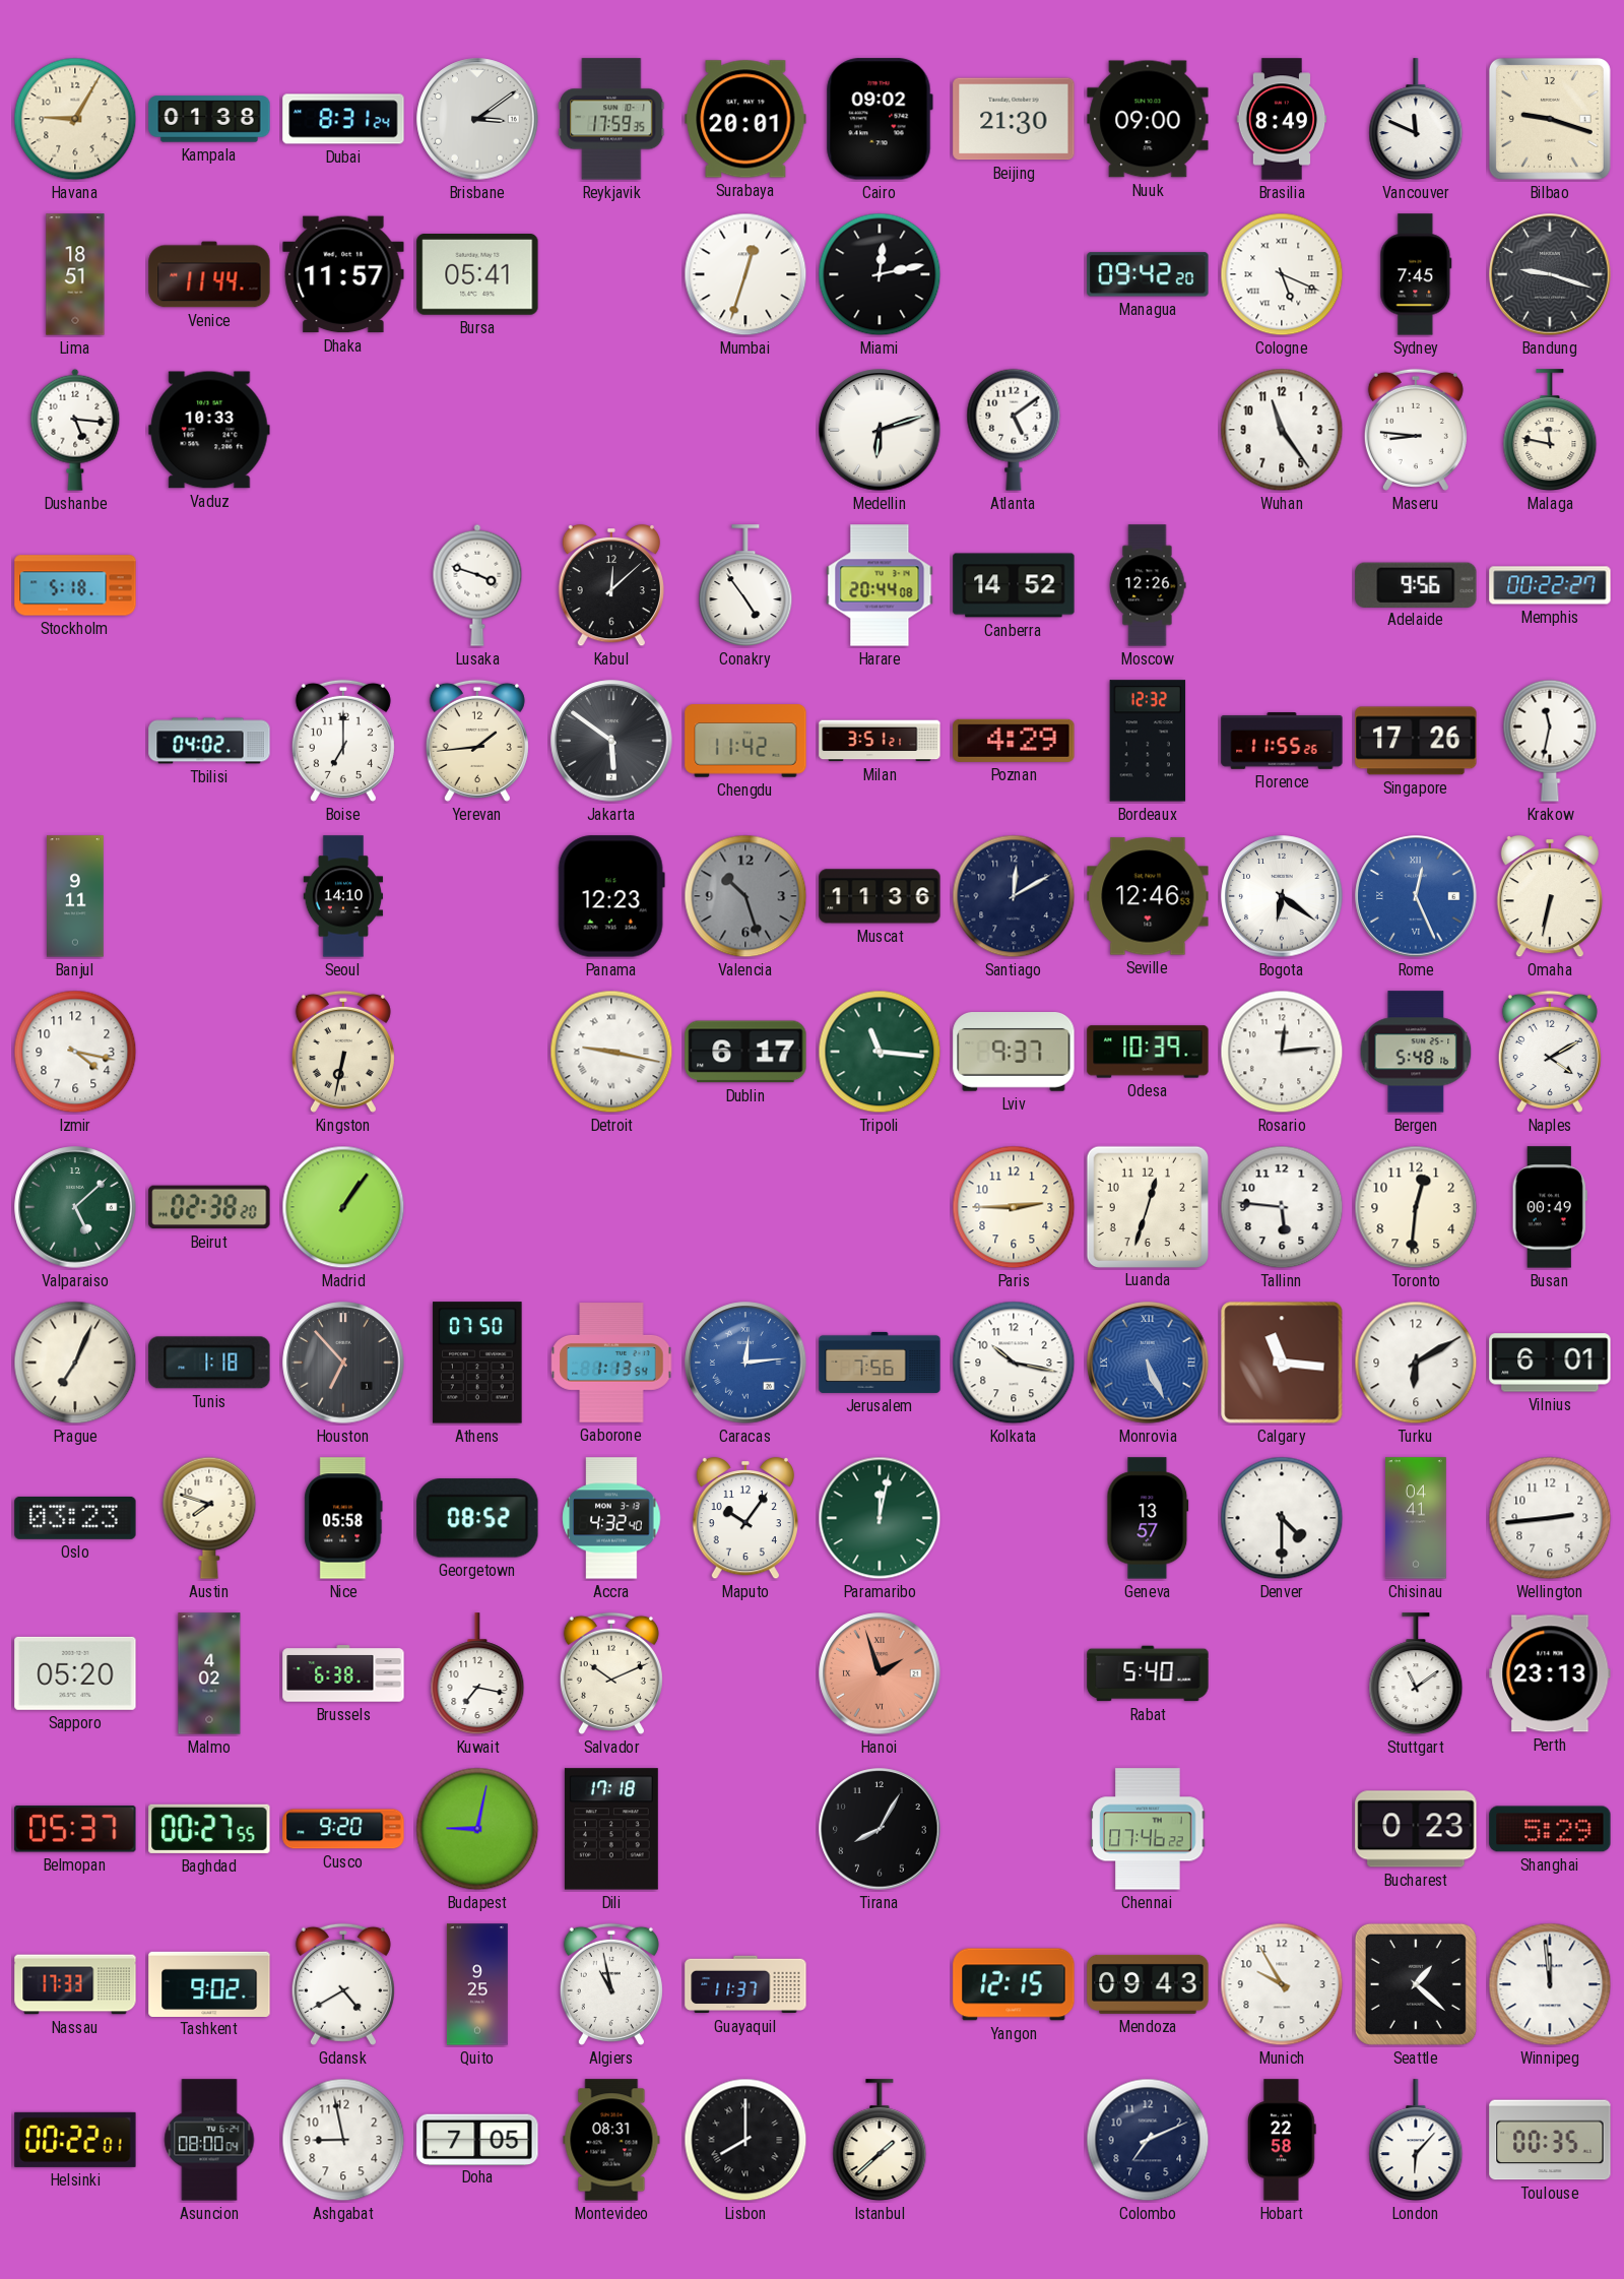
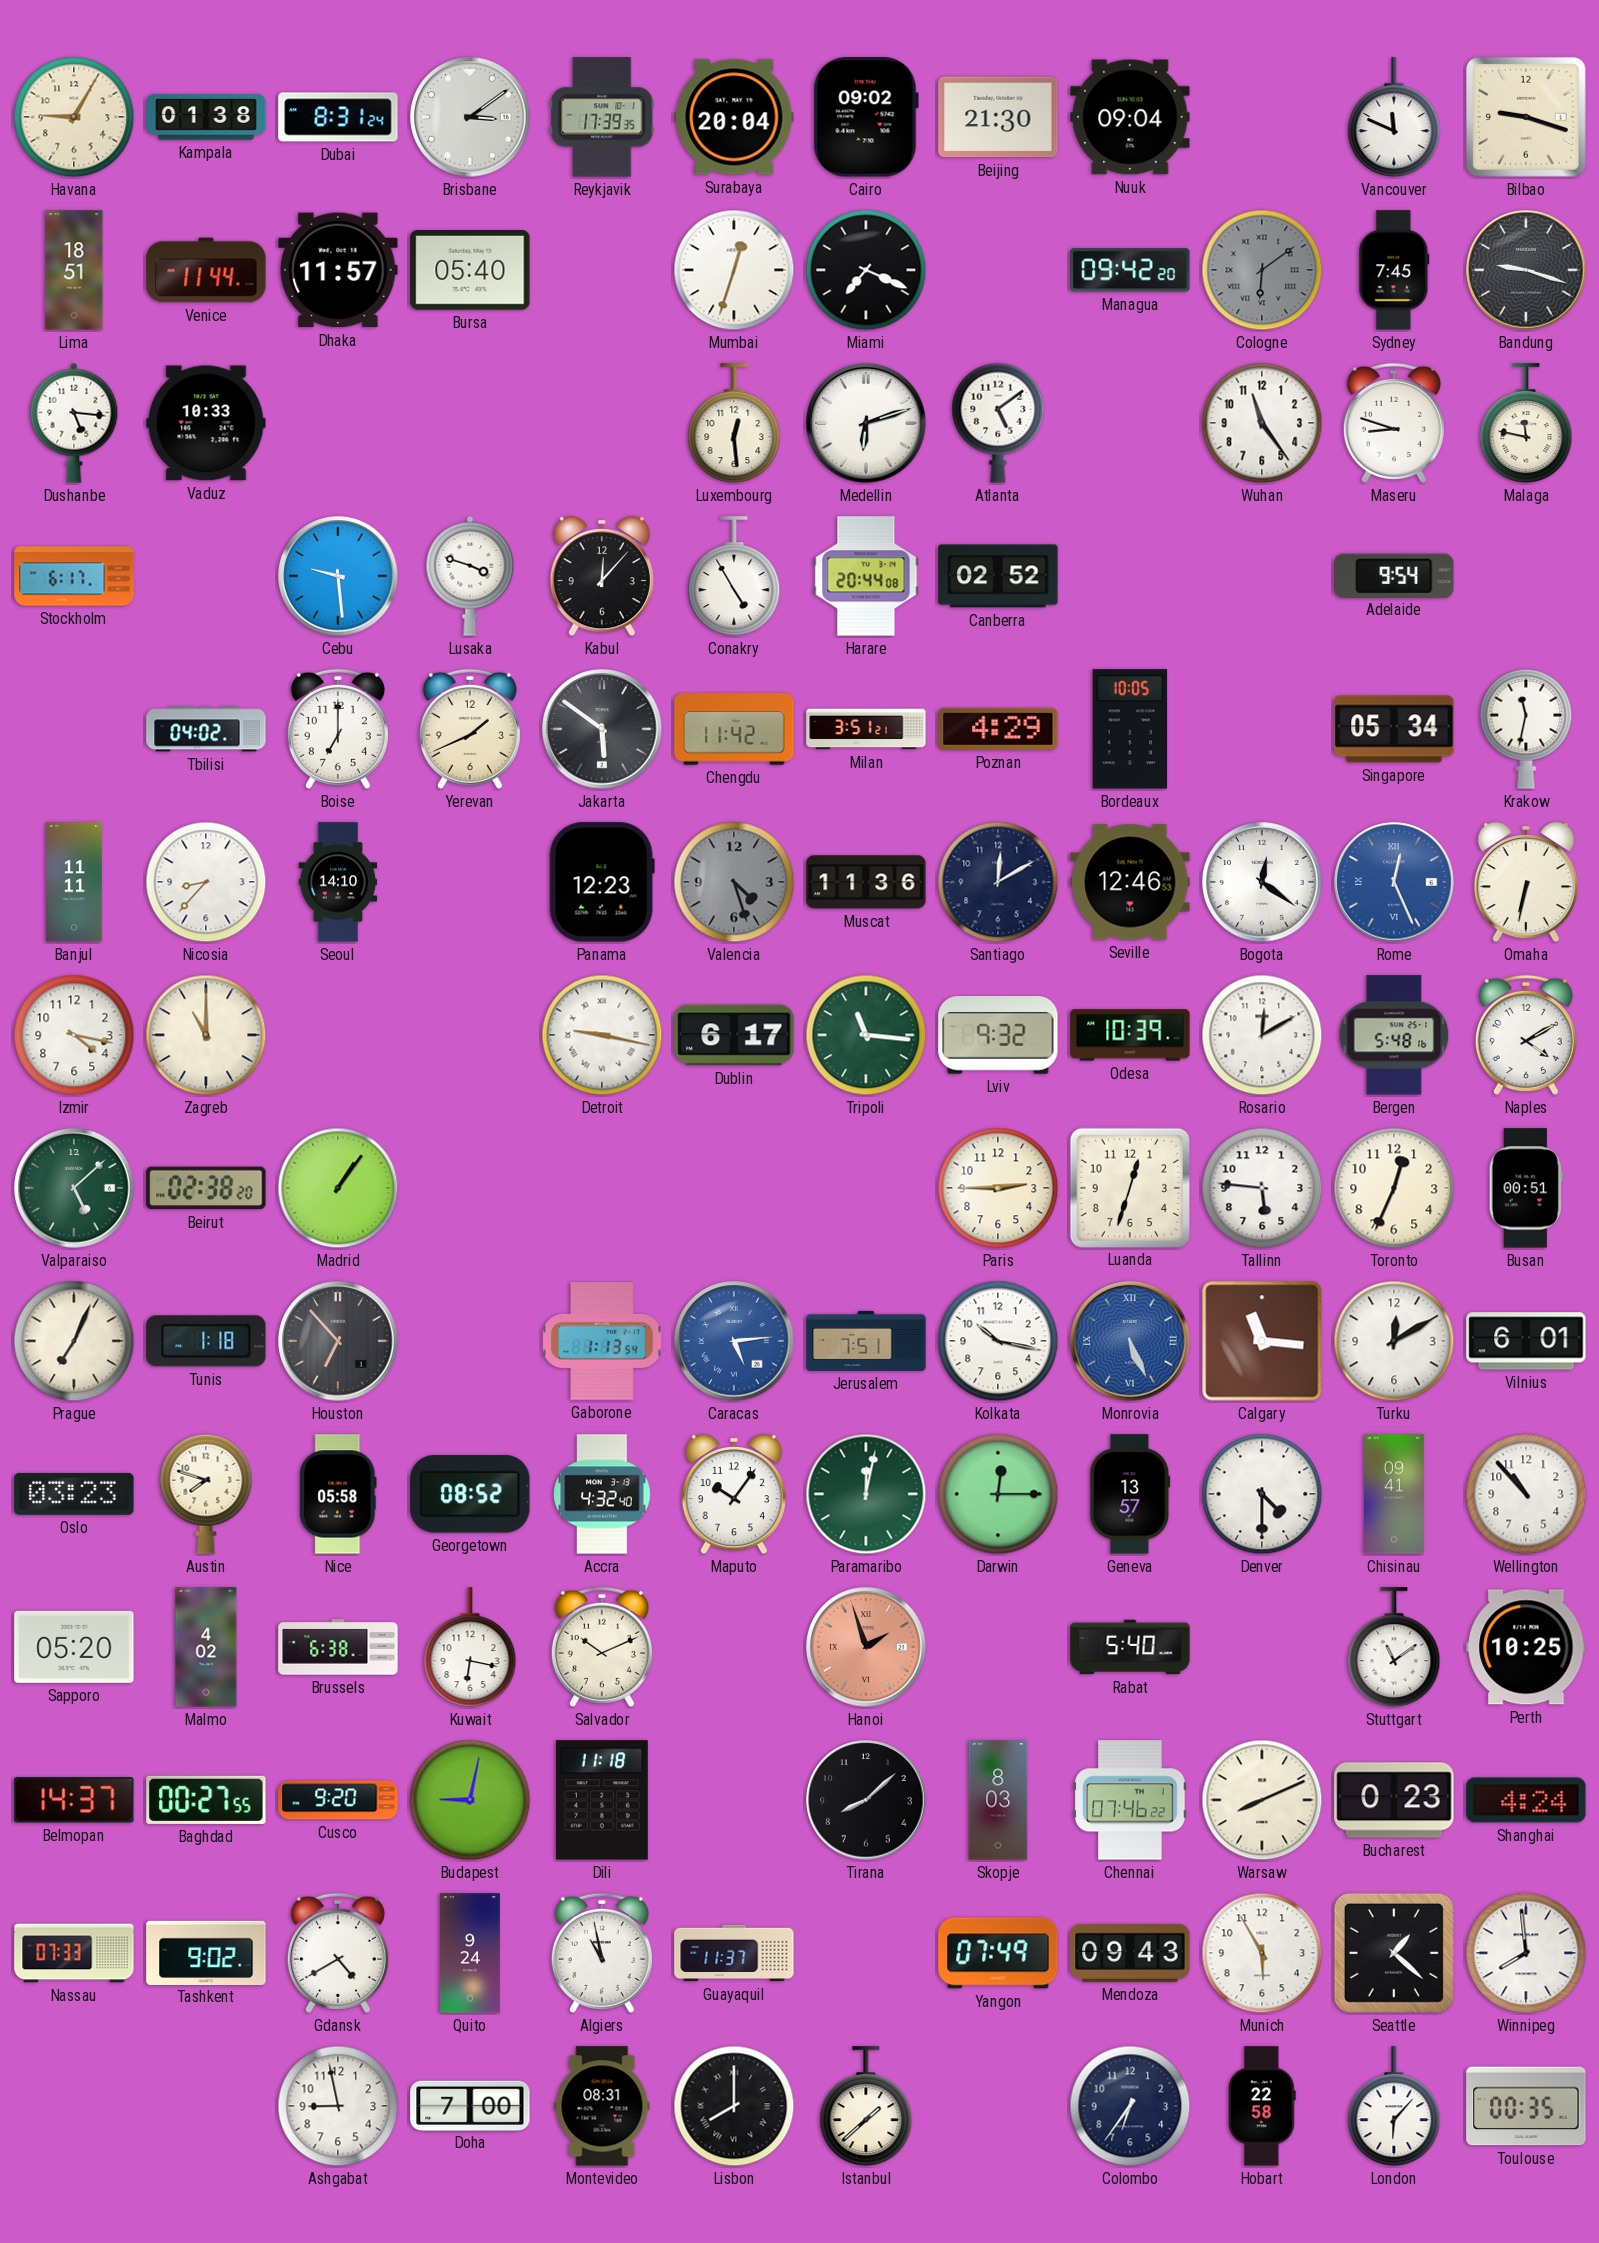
Reykjavik: 17:59 -> 17:39
Surabaya: 20:01 -> 20:04
Nuuk: 09:00 -> 09:04
Brasilia: 8:49 -> none
Bursa: 05:41 -> 05:40
Miami: 12:13 -> 7:19
Cologne: 5:19 -> 6:09
Cologne dial: white -> grey
Luxembourg: none -> 12:29
Maseru: 8:46 -> 8:48
Stockholm: 5:18 -> 6:17
Cebu: none -> 9:29
Kabul: 12:08 -> 12:07
Conakry: 4:54 -> 4:55
Canberra: 14:52 -> 02:52
Moscow: 12:26 -> none
Adelaide: 9:56 -> 9:54
Memphis: 00:22 -> none
Yerevan: 1:44 -> 1:41
Bordeaux: 12:32 -> 10:05
Florence: 11:55 -> none
Singapore: 17:26 -> 05:34
Banjul: 9:11 -> 11:11
Nicosia: none -> 8:37
Valencia: 10:27 -> 4:27
Bogota: 6:21 -> 12:21
Zagreb: none -> 11:00
Kingston: 6:32 -> none
Lviv: 9:37 -> 9:32
Rosario: 12:14 -> 12:10
Toronto: 12:31 -> 12:34
Busan: 00:49 -> 00:51
Athens: 07:50 -> none
Caracas: 12:14 -> 5:14
Jerusalem: 7:56 -> 7:51
Turku: 6:10 -> 12:10
Darwin: none -> 12:15
Chisinau: 04:41 -> 09:41
Wellington: 2:44 -> 10:53
Kuwait: 7:17 -> 6:17
Perth: 23:13 -> 10:25
Belmopan: 05:37 -> 14:37
Dili: 17:18 -> 11:18
Tirana: 8:05 -> 8:08
Skopje: none -> 8:03
Warsaw: none -> 8:11
Shanghai: 5:29 -> 4:24
Nassau: 17:33 -> 07:33
Quito: 9:25 -> 9:24
Yangon: 12:15 -> 07:49
Munich: 9:55 -> 5:55
Winnipeg: 11:59 -> 7:59
Helsinki: 00:22 -> none
Asuncion: 08:00 -> none
Doha: 7:05 -> 7:00
Colombo: 7:11 -> 6:36
